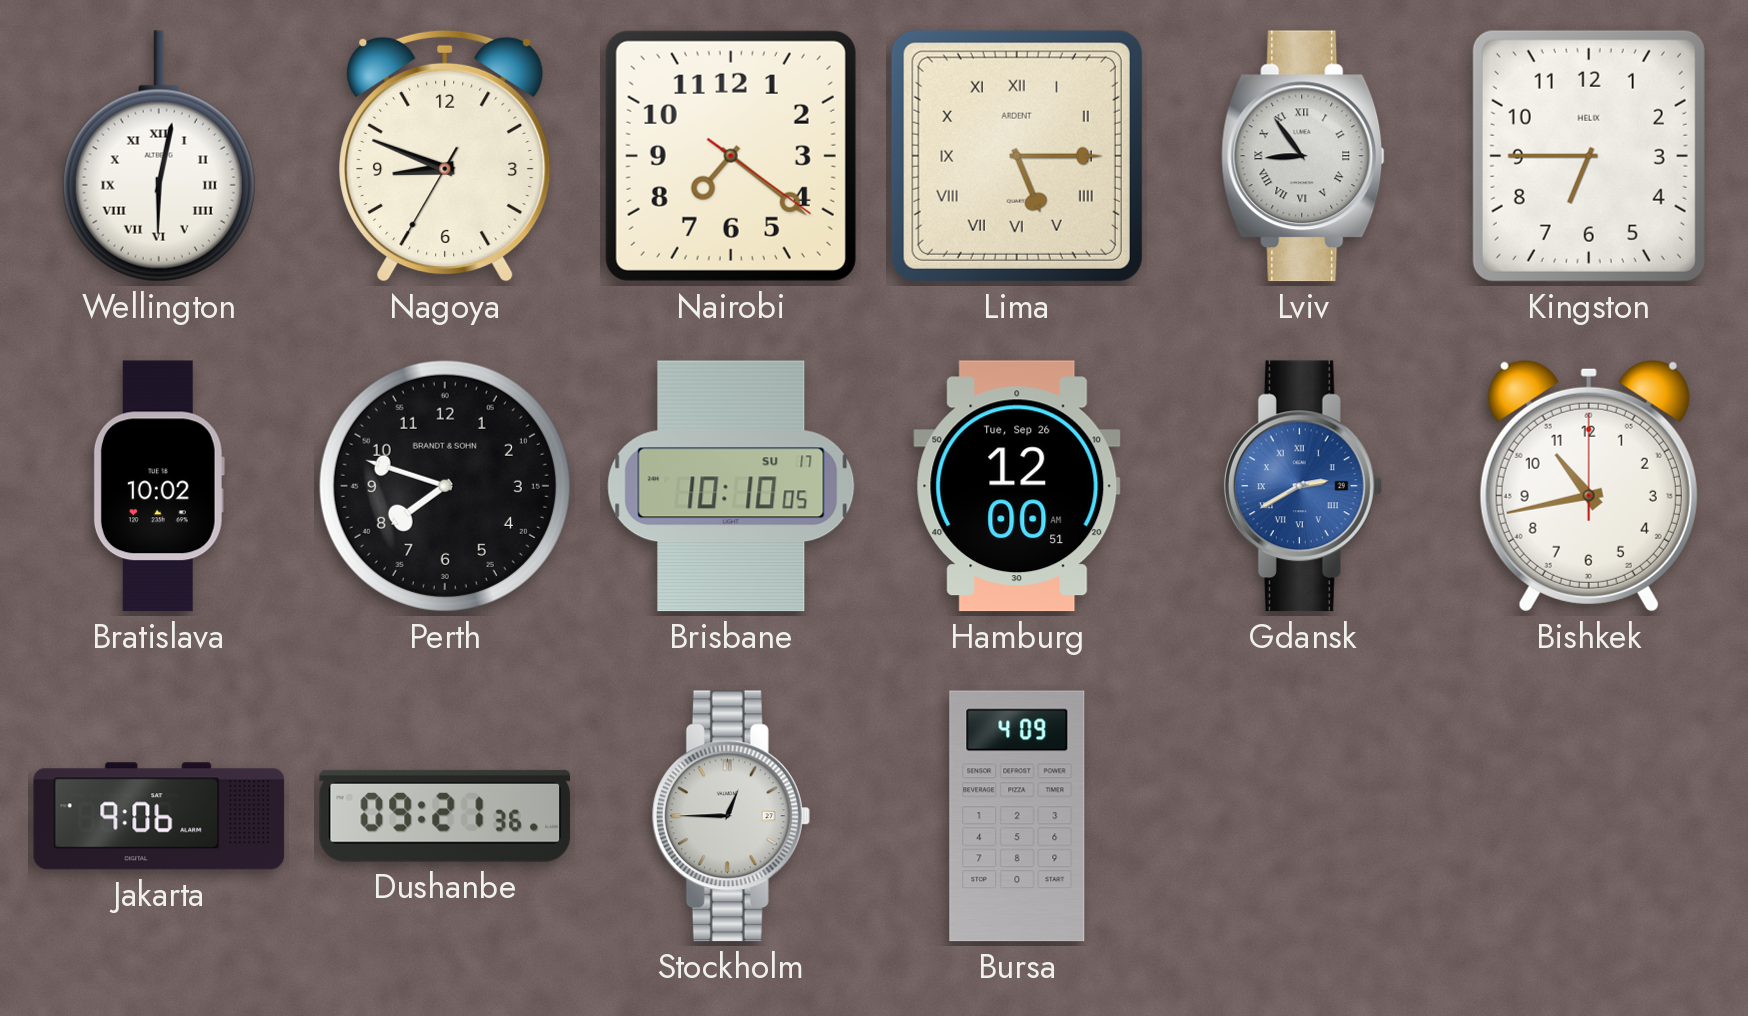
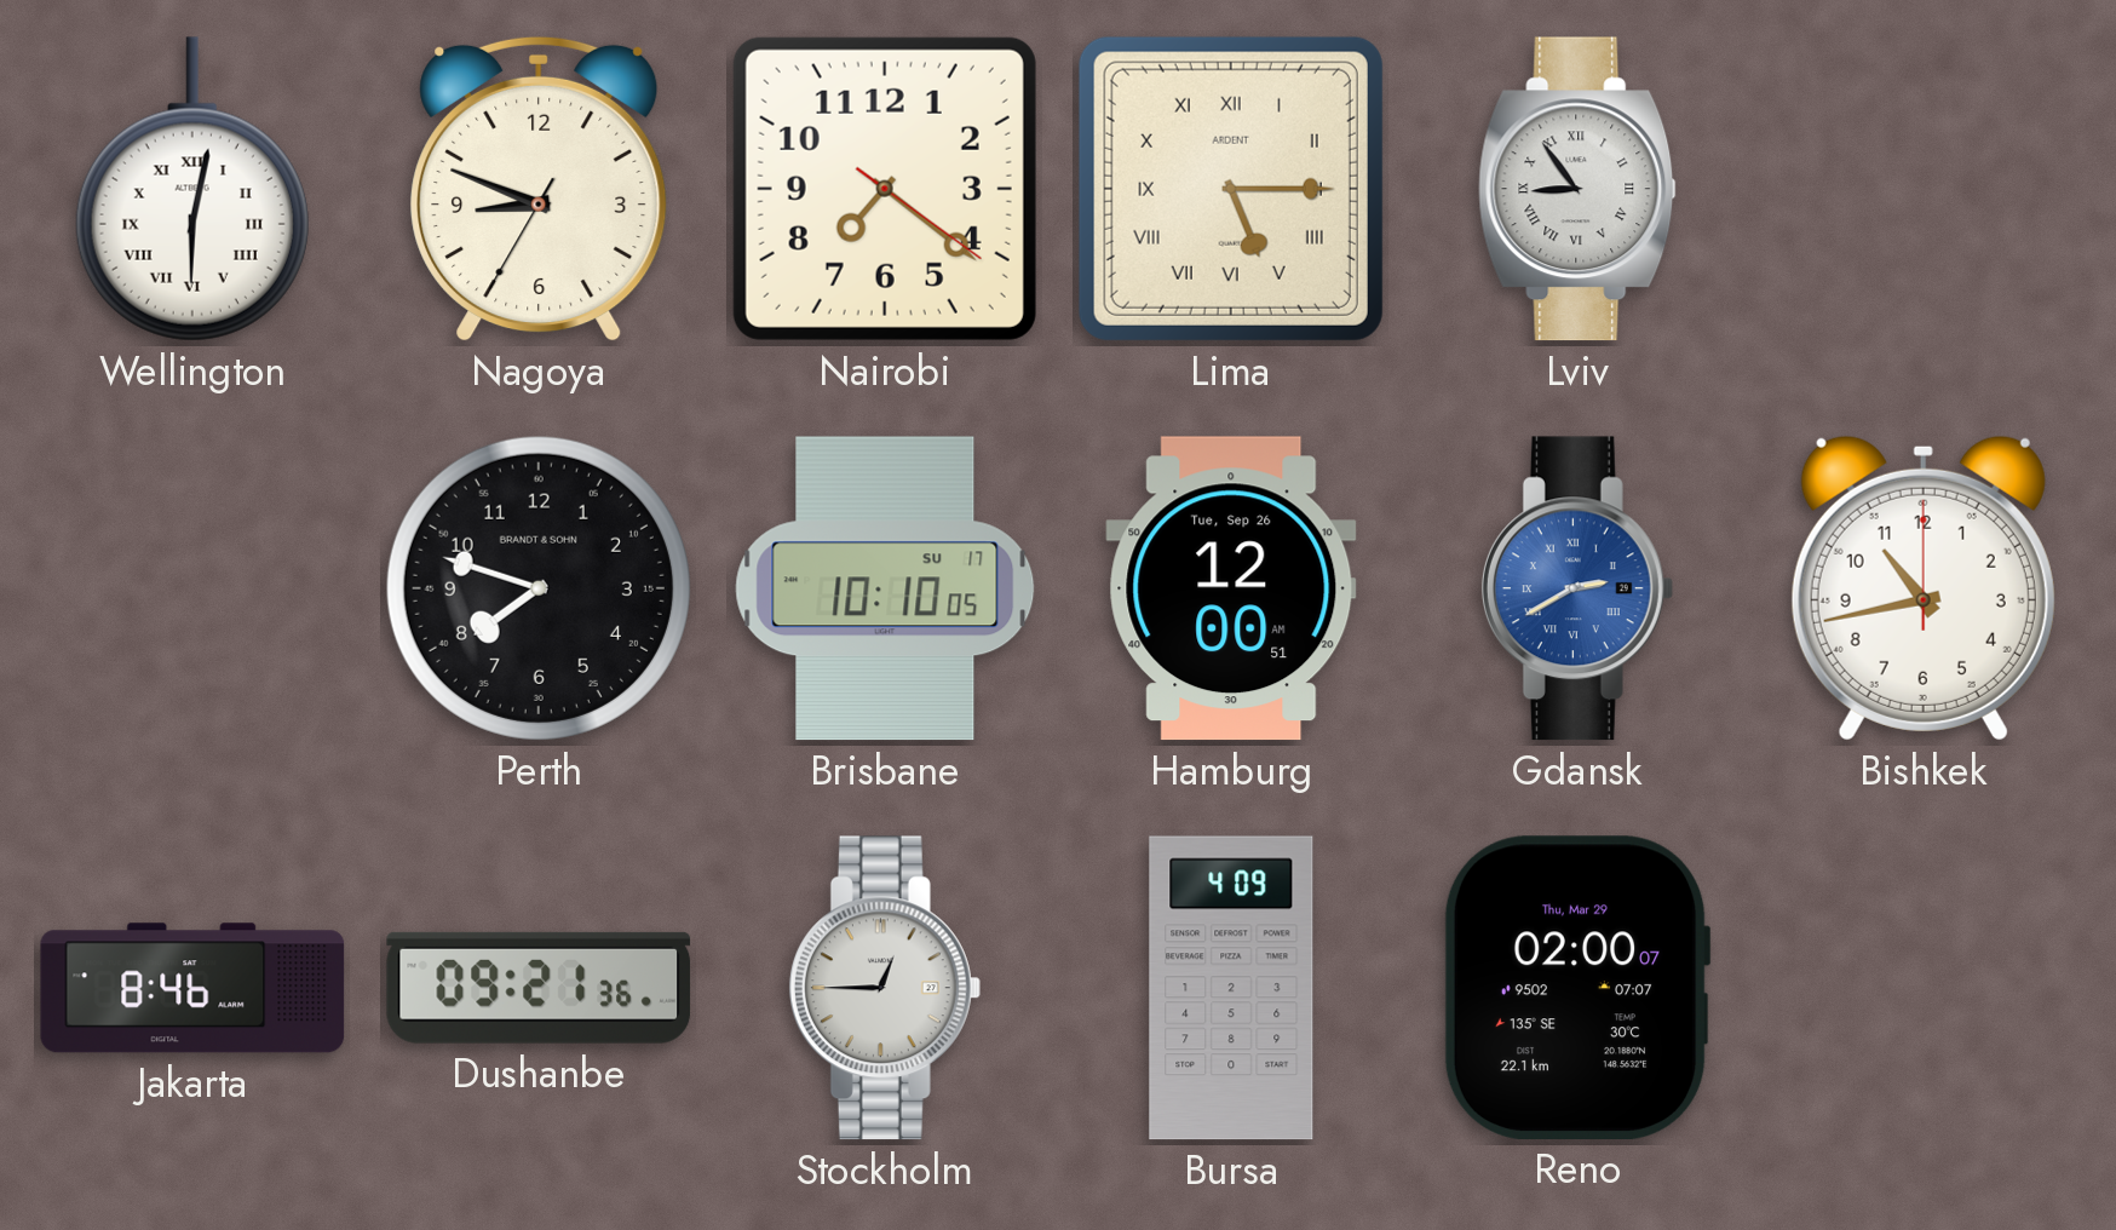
Kingston: 6:45 -> none
Bratislava: 10:02 -> none
Jakarta: 9:06 -> 8:46
Reno: none -> 02:00
